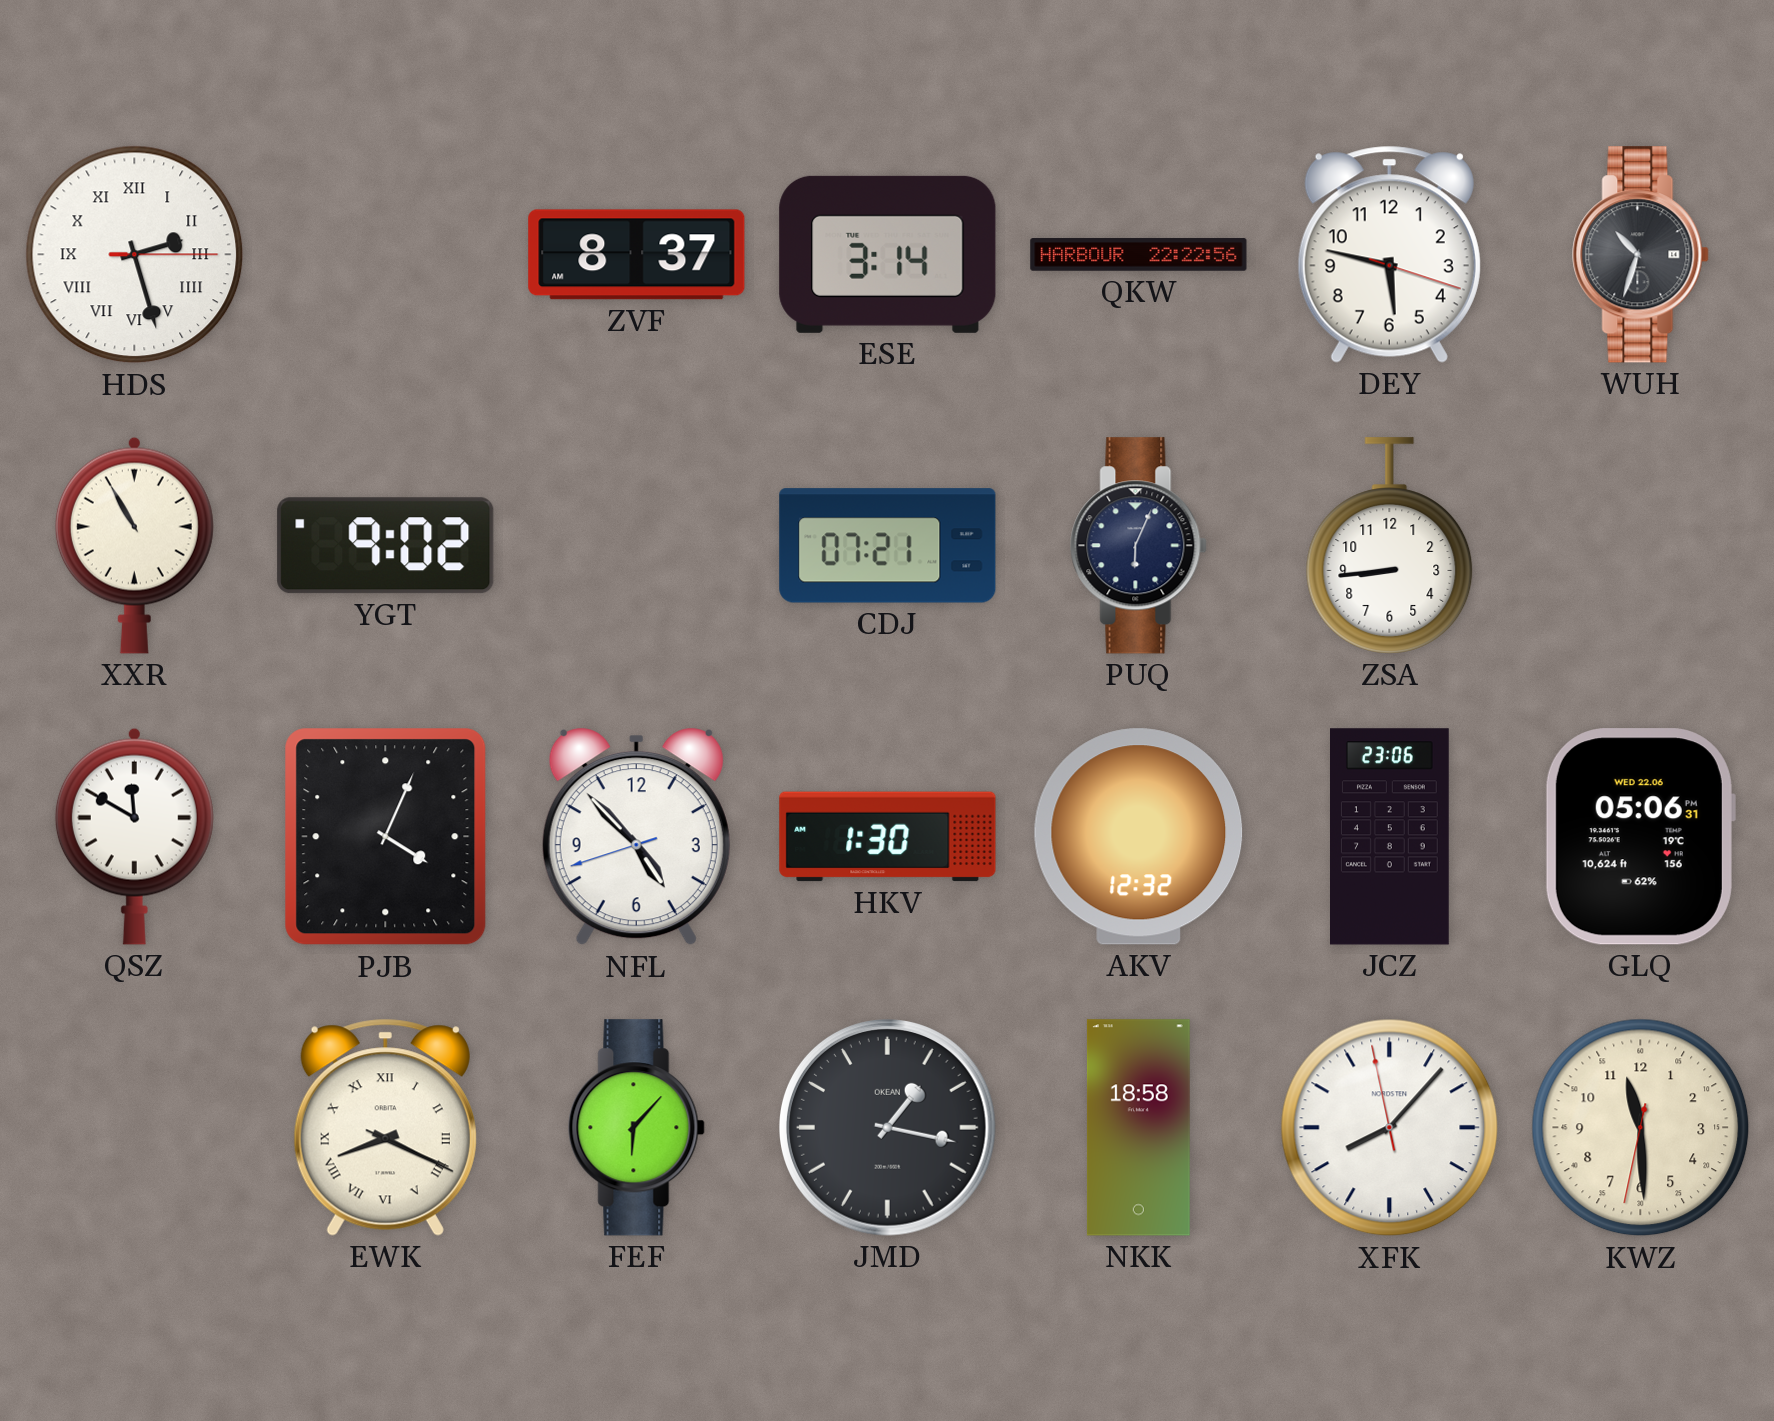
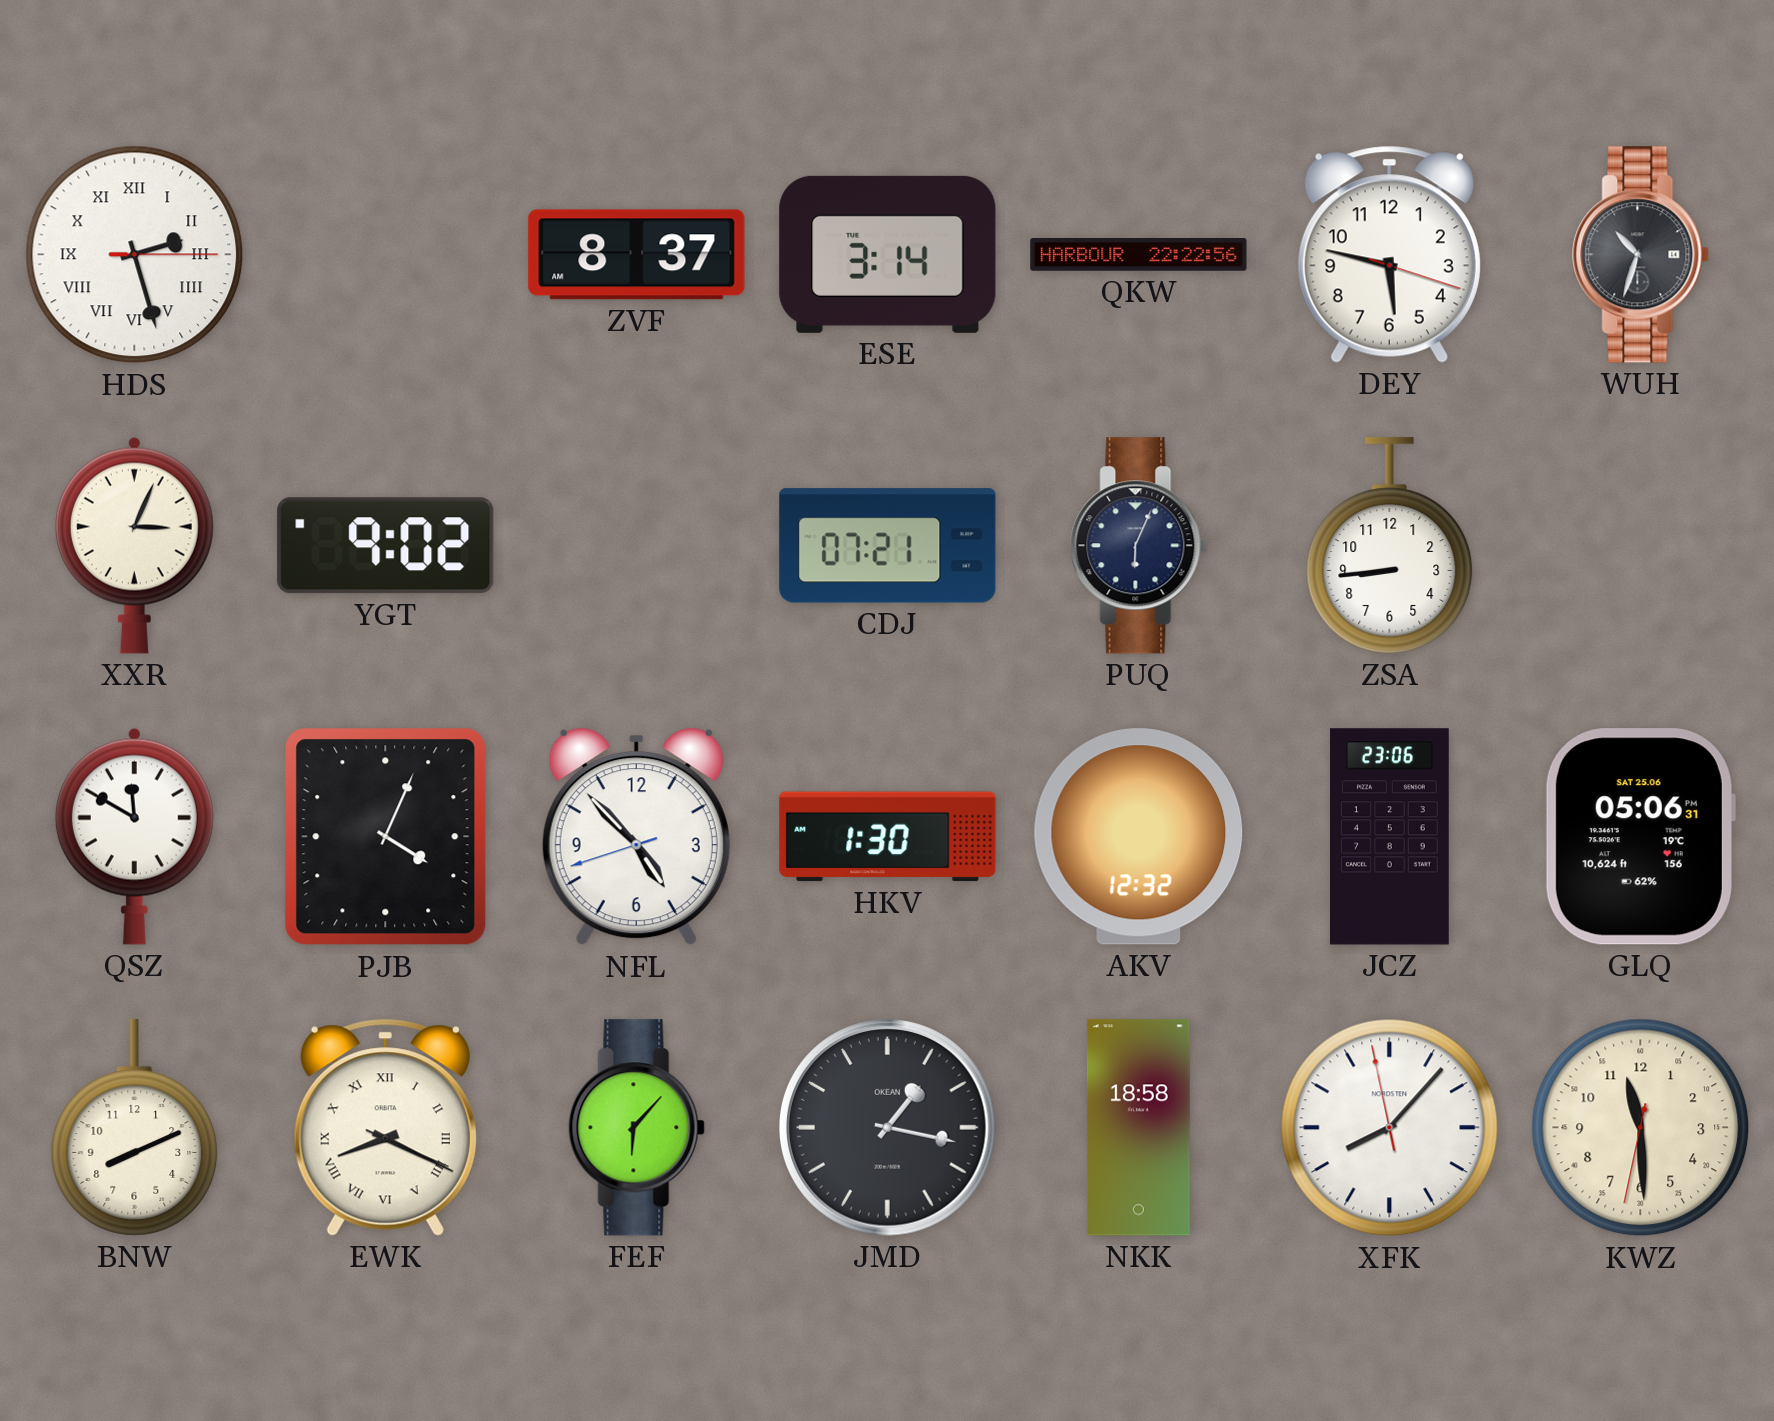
XXR: 10:55 -> 3:04
GLQ date: WED 22.06 -> SAT 25.06
BNW: none -> 8:11
